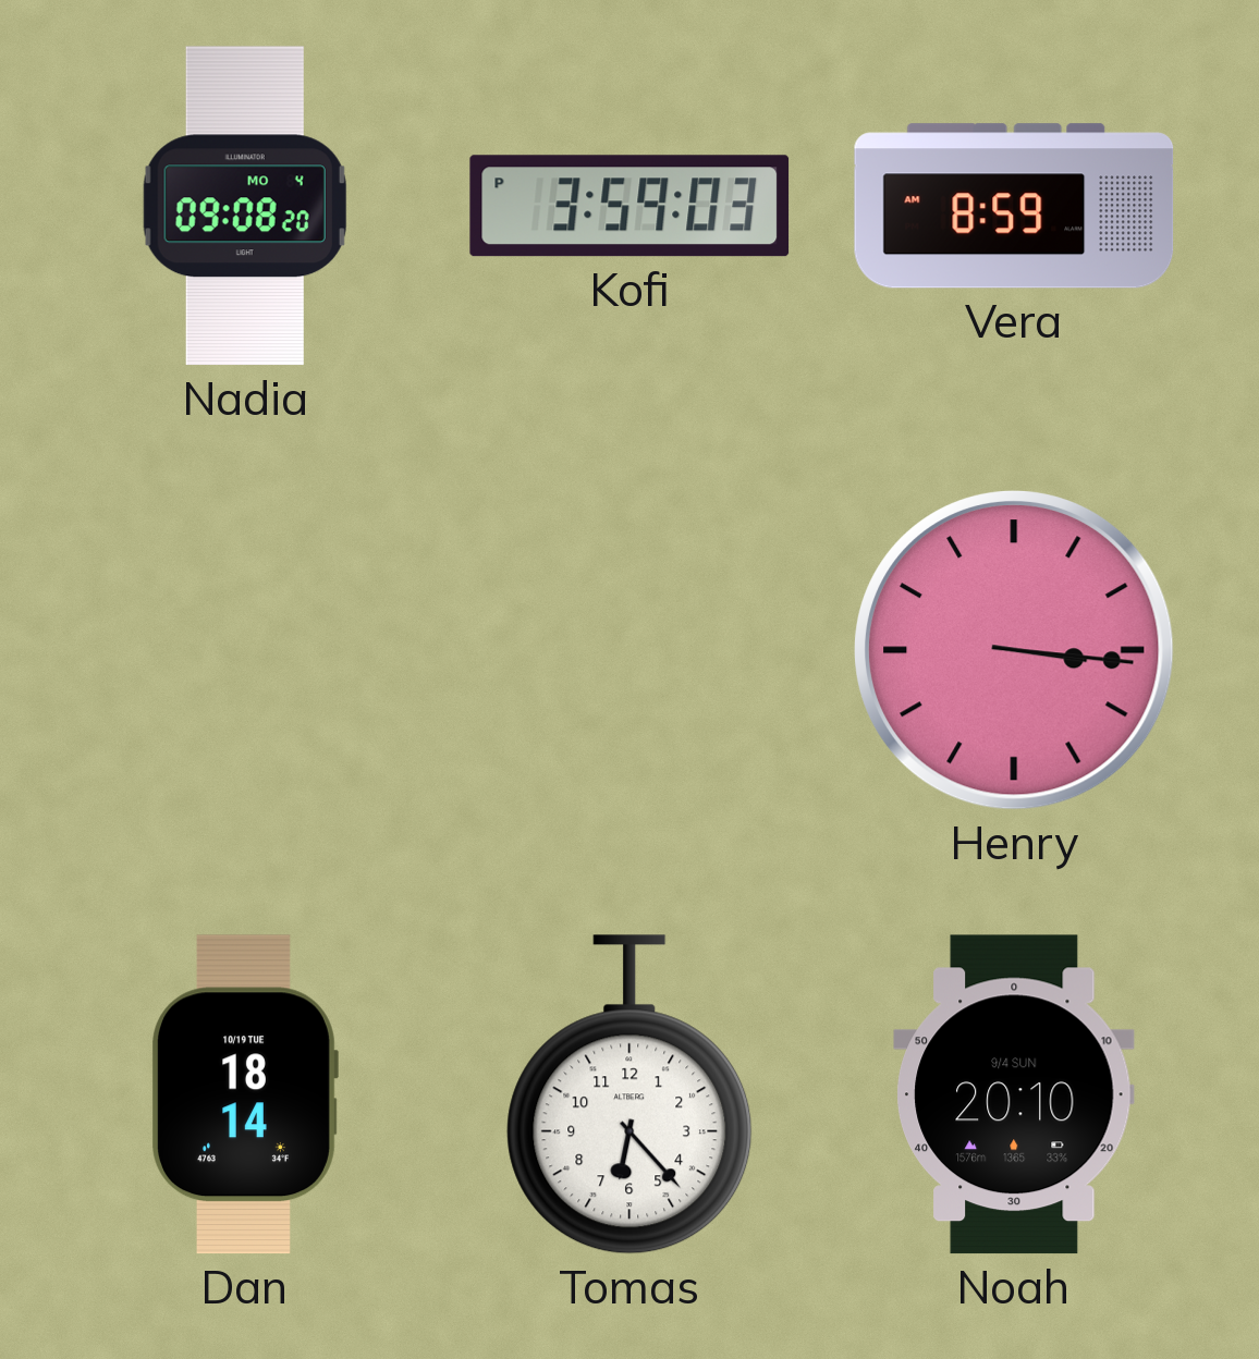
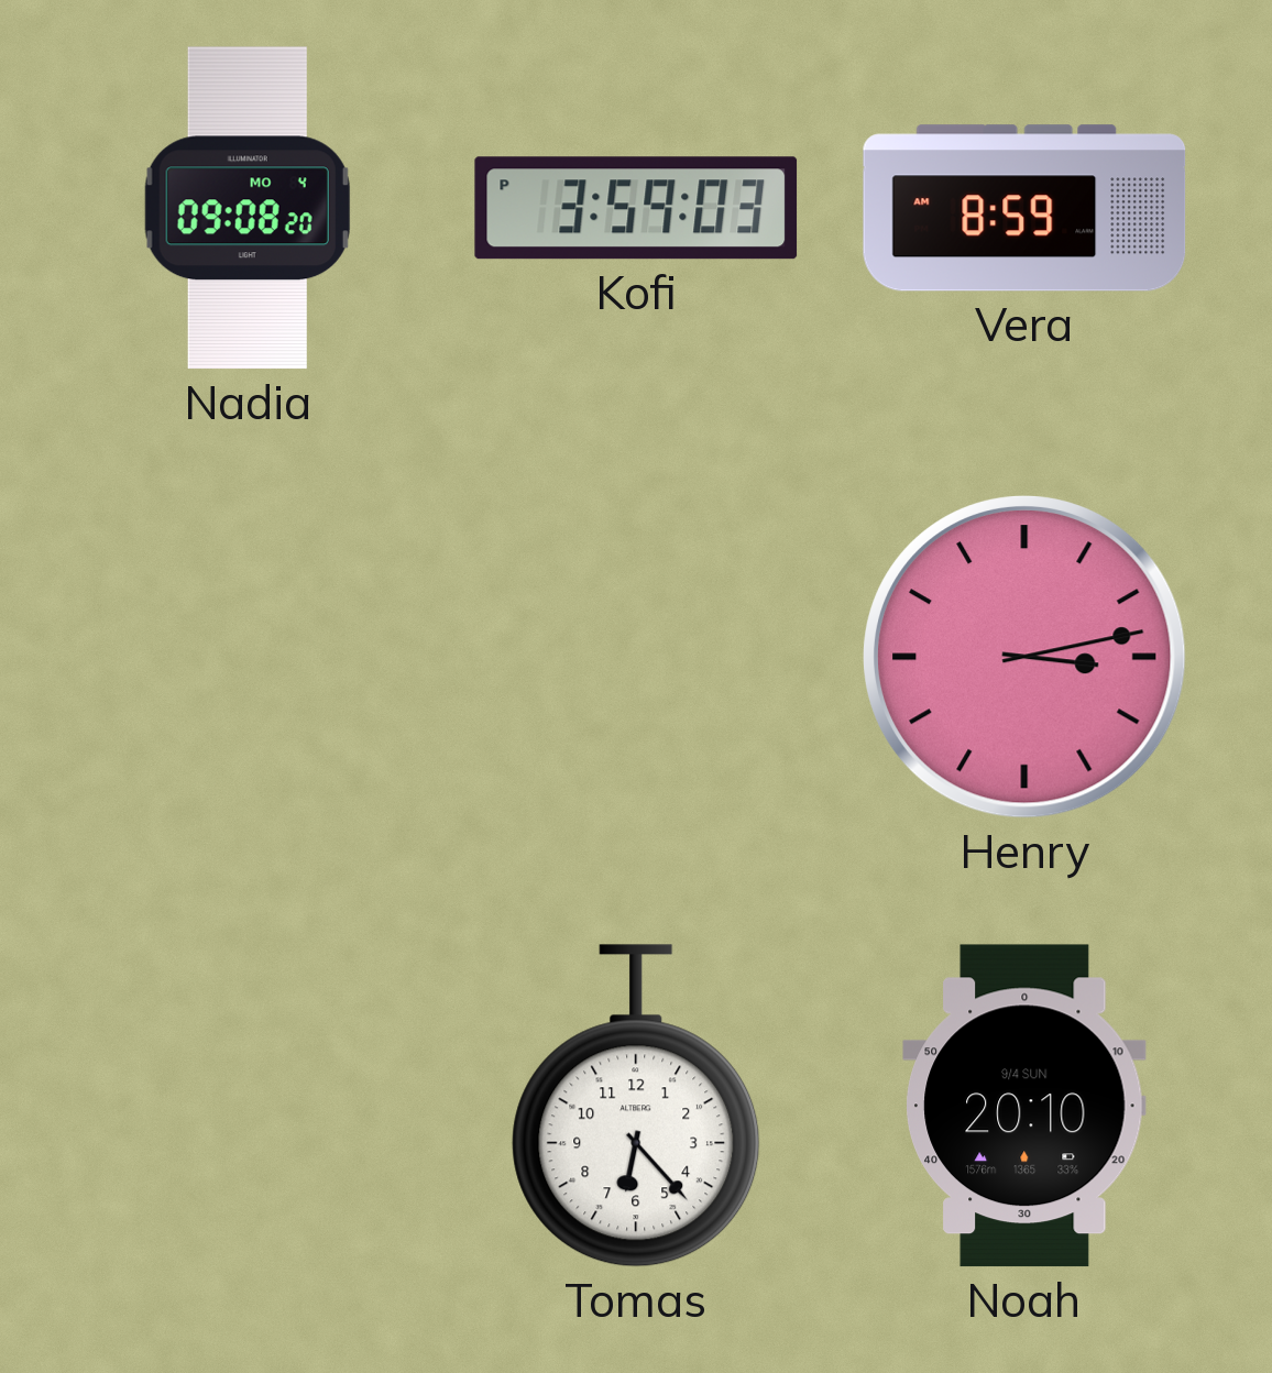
Henry: 3:16 -> 3:13
Dan: 18:14 -> none
